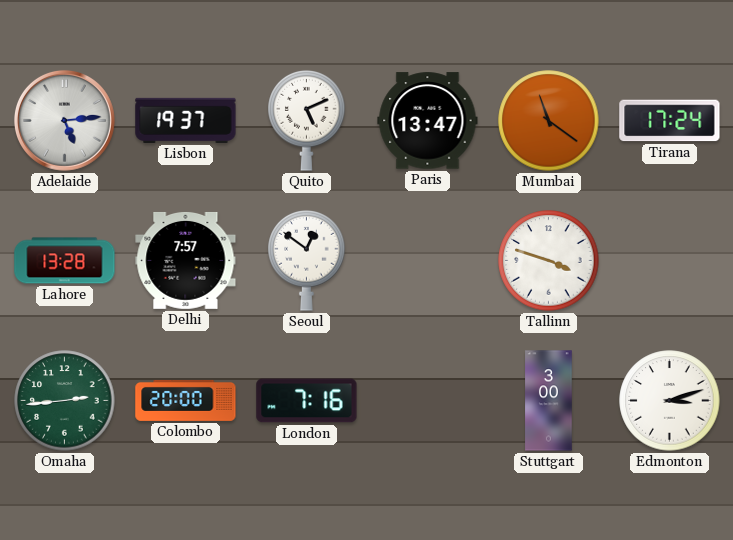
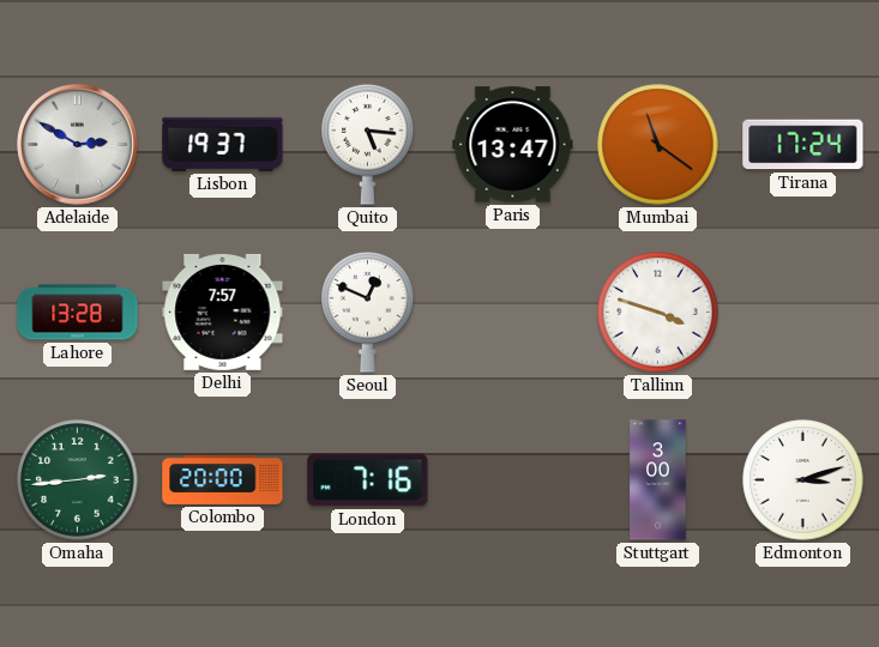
Adelaide: 5:14 -> 2:50
Quito: 5:11 -> 5:16
Seoul: 12:51 -> 12:49
